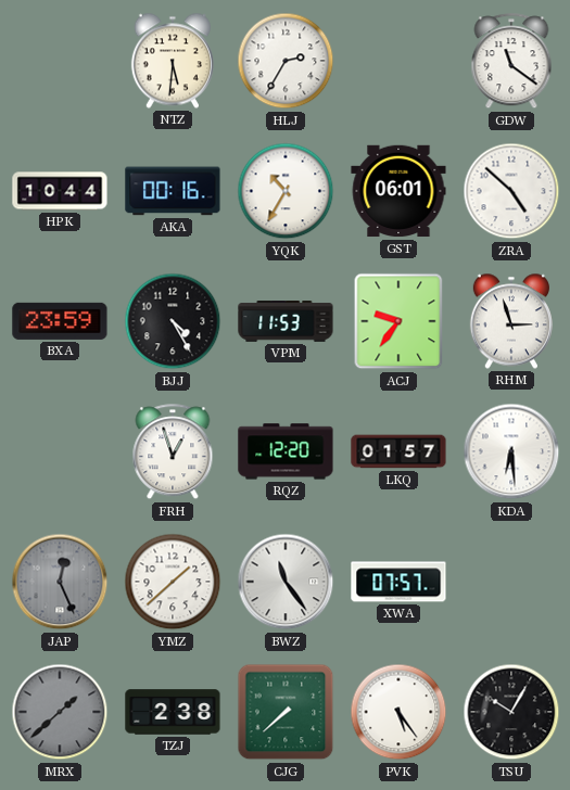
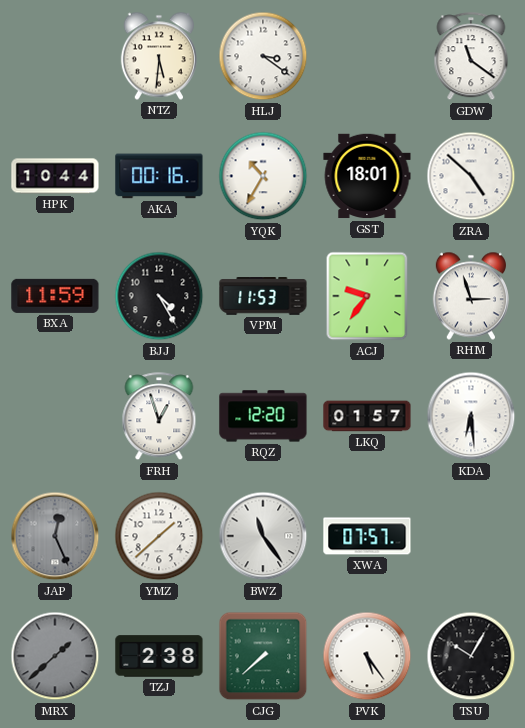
HLJ: 2:35 -> 3:21
GST: 06:01 -> 18:01
BXA: 23:59 -> 11:59
